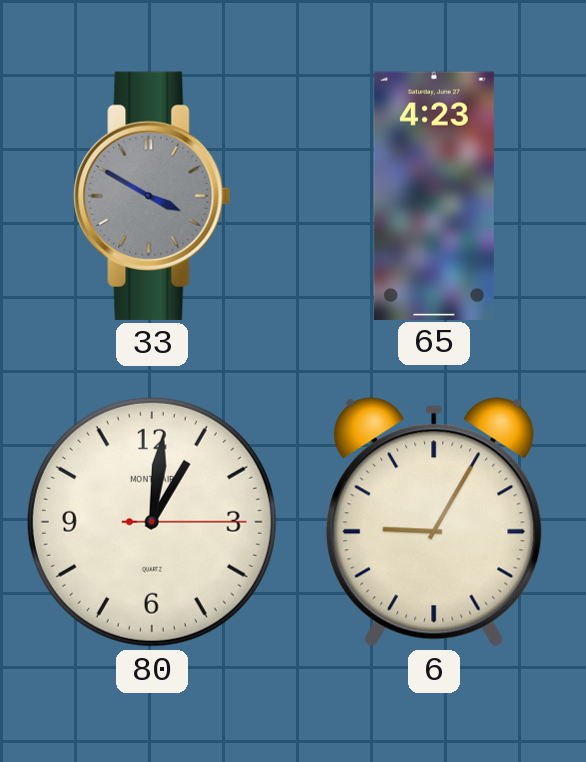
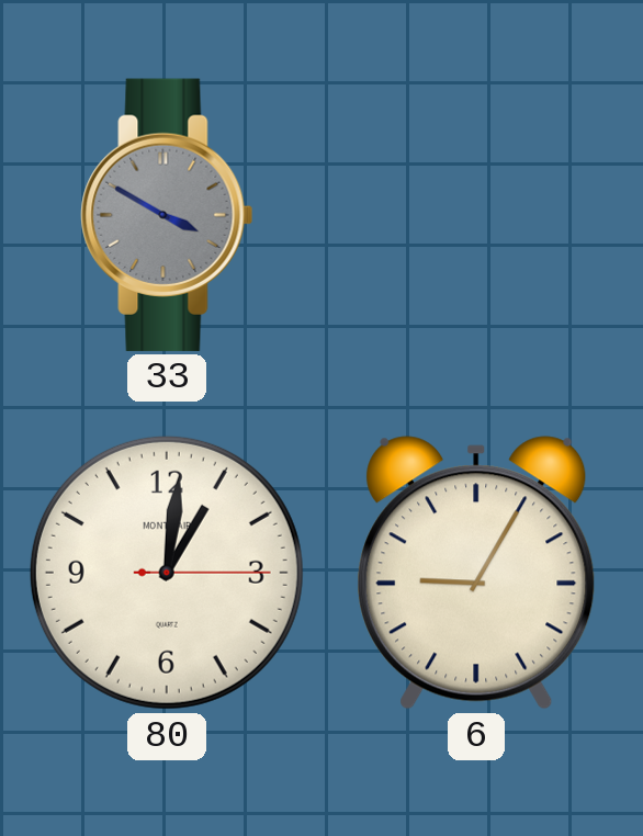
65: 4:23 -> none
